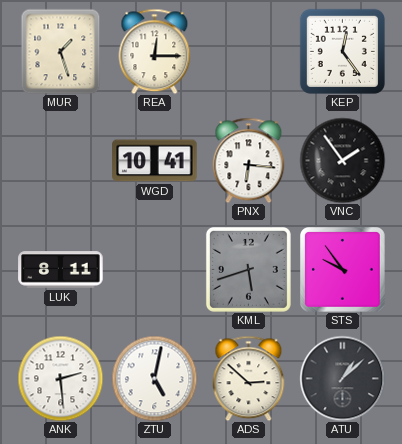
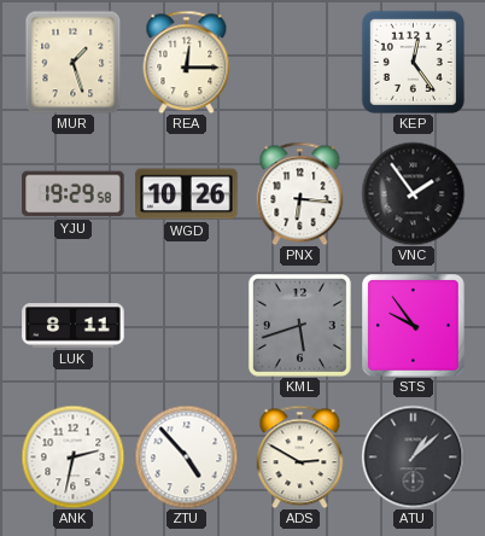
YJU: none -> 19:29
WGD: 10:41 -> 10:26
ANK: 2:29 -> 2:32
ZTU: 5:02 -> 4:53
ADS: 2:52 -> 2:50
